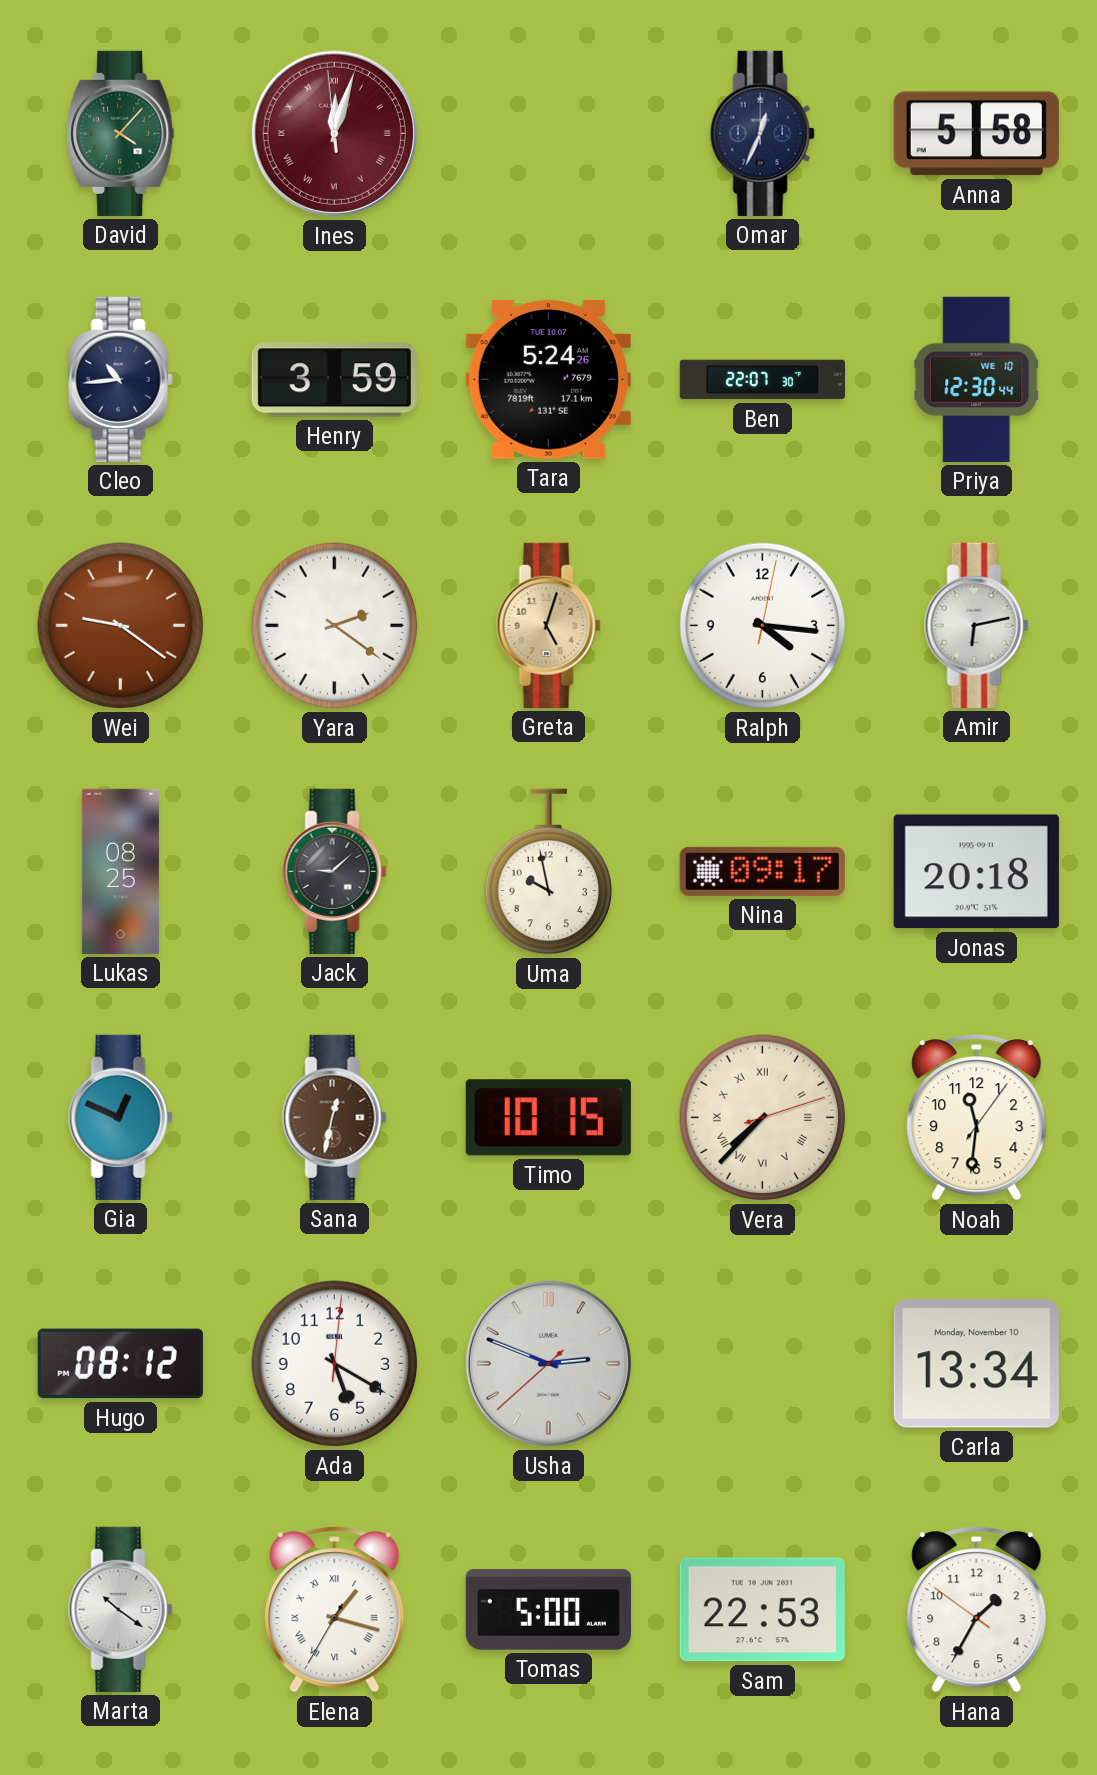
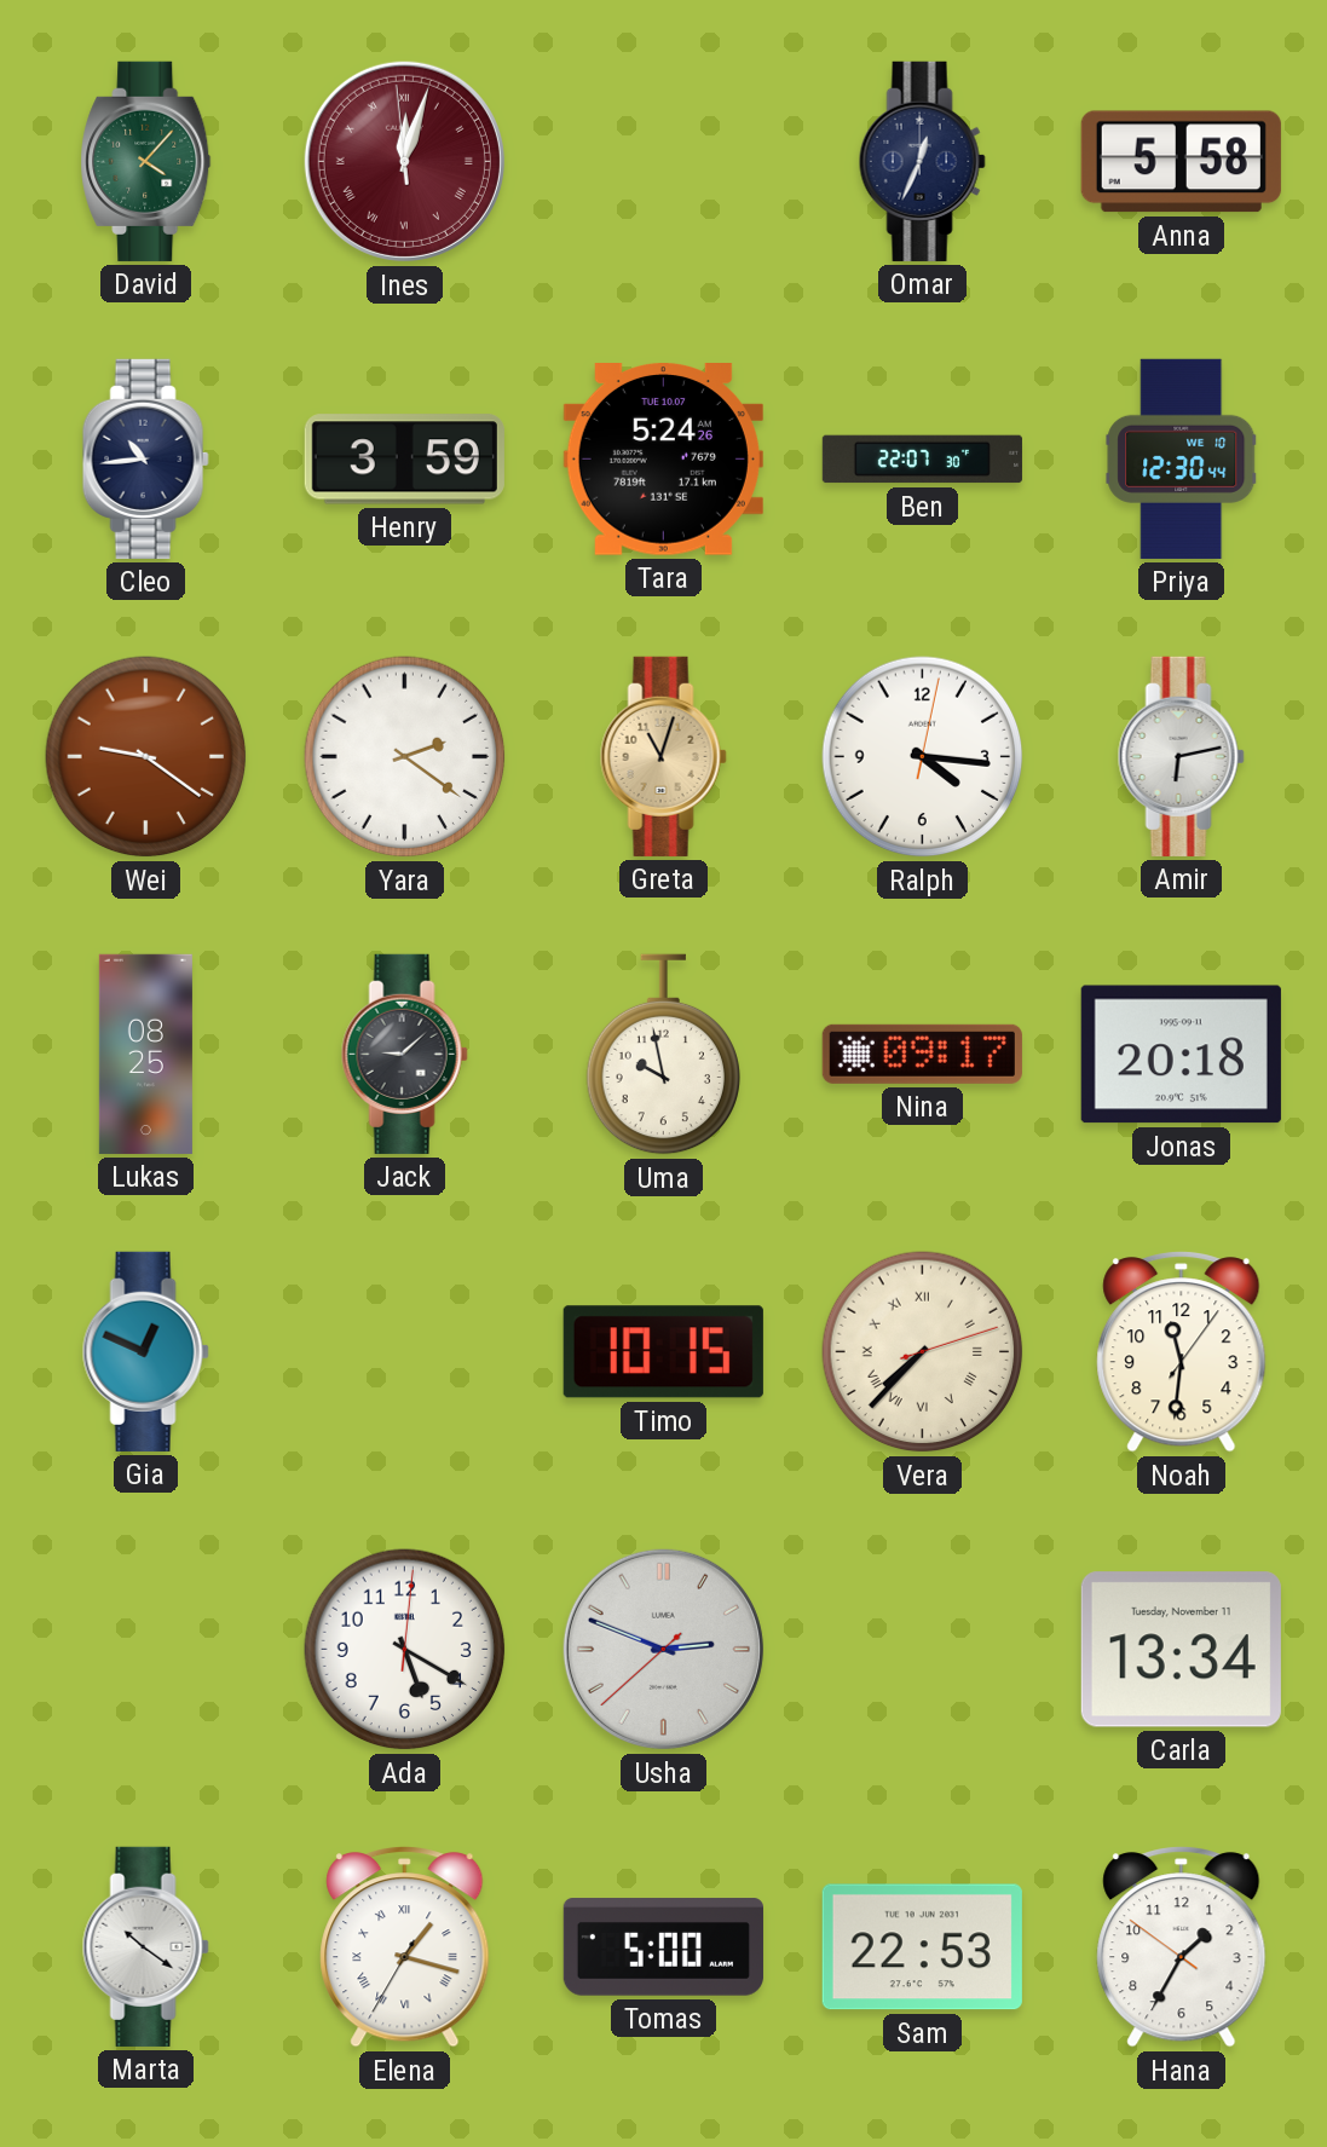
Greta: 5:03 -> 11:03
Sana: 12:32 -> none
Hugo: 08:12 -> none
Carla date: Monday, November 10 -> Tuesday, November 11
